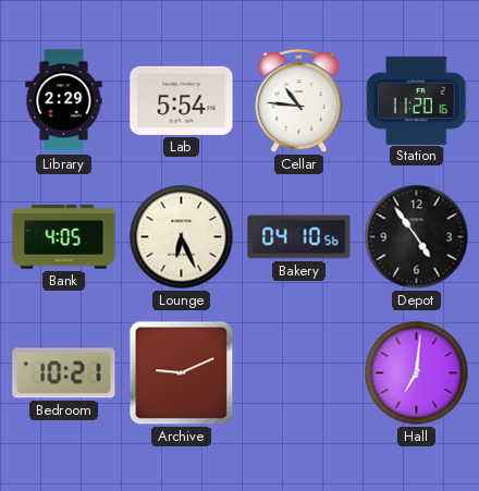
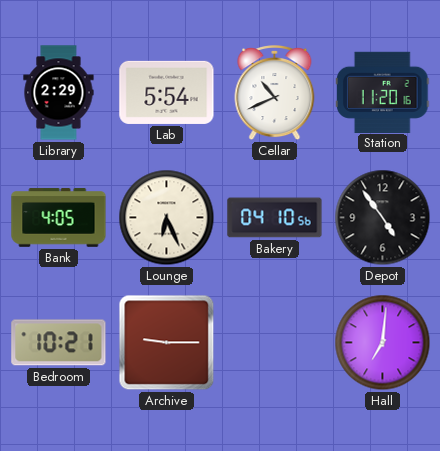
Cellar: 10:46 -> 10:41
Archive: 9:11 -> 9:15
